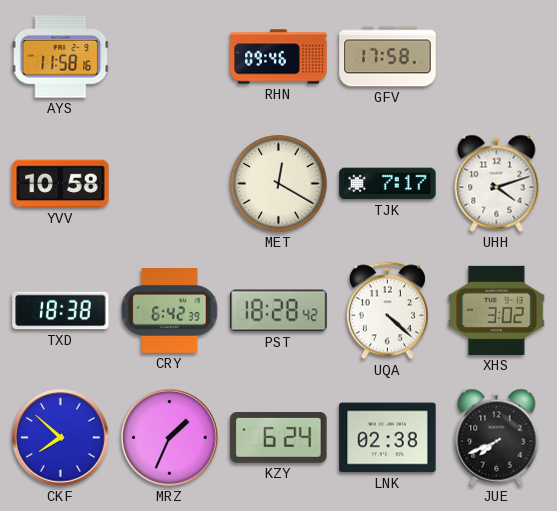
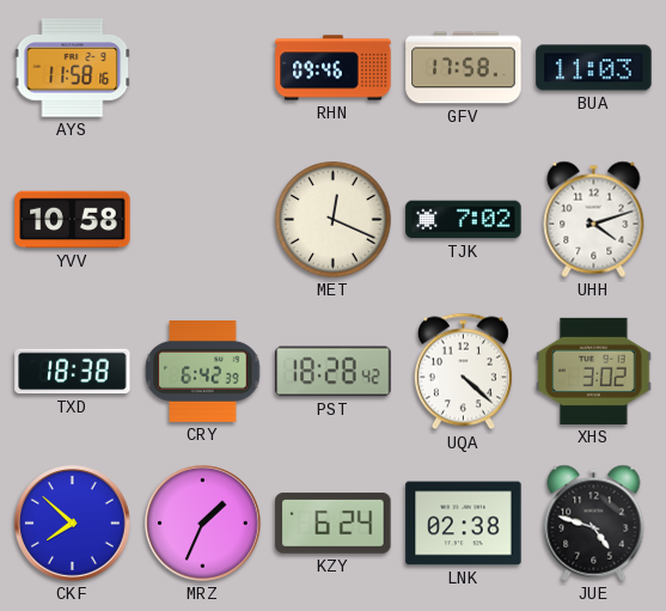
BUA: none -> 11:03
MET: 12:20 -> 12:19
TJK: 7:17 -> 7:02
JUE: 7:41 -> 4:48
